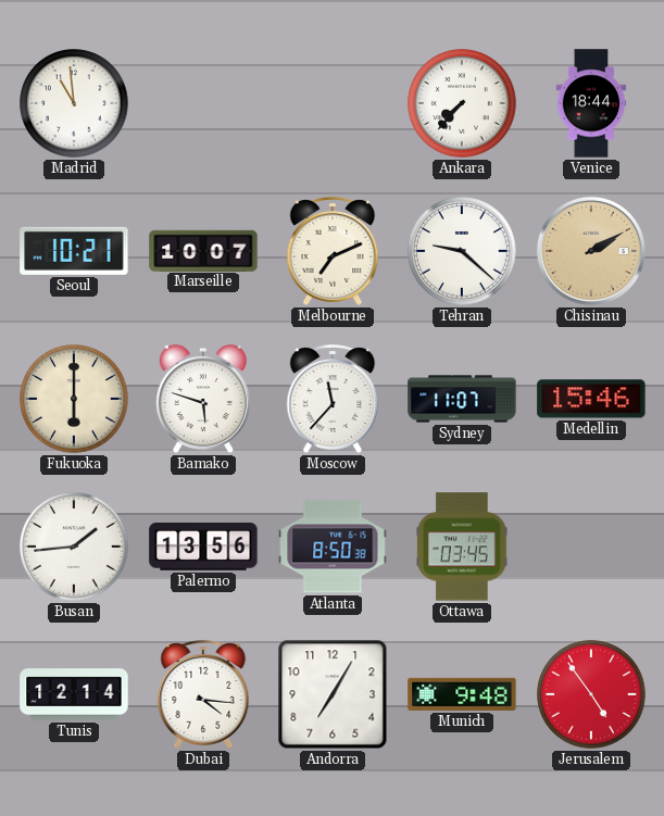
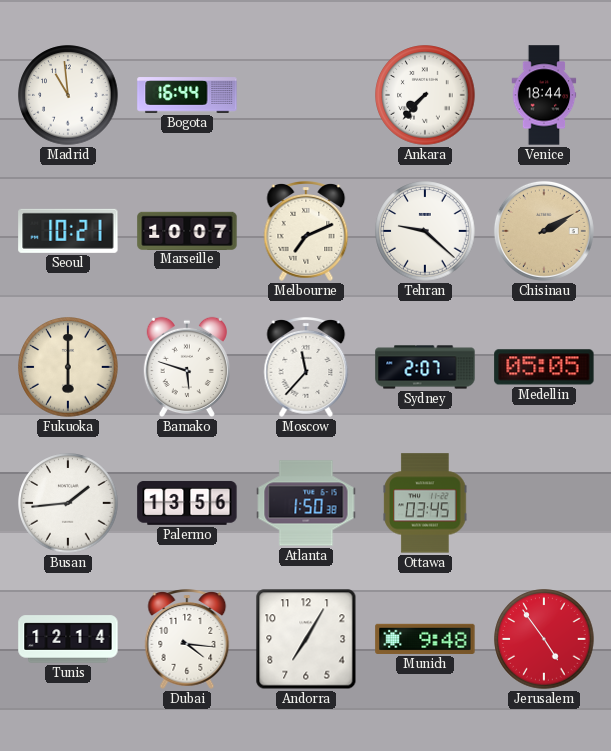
Bogota: none -> 16:44
Sydney: 11:07 -> 2:07
Medellin: 15:46 -> 05:05
Atlanta: 8:50 -> 1:50
